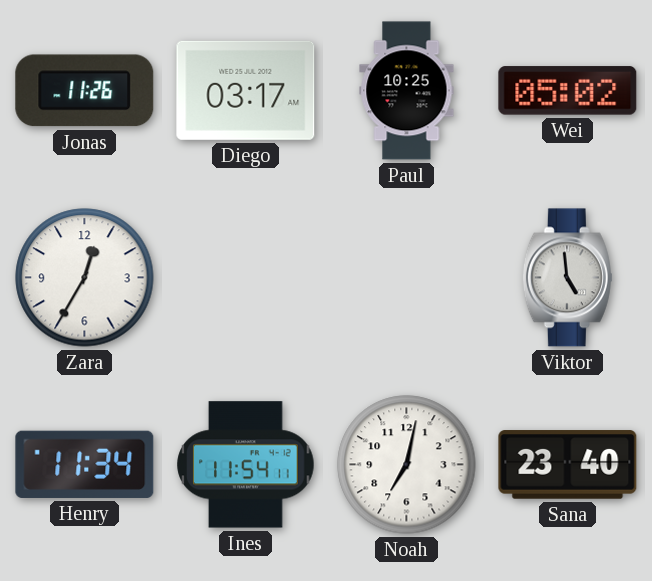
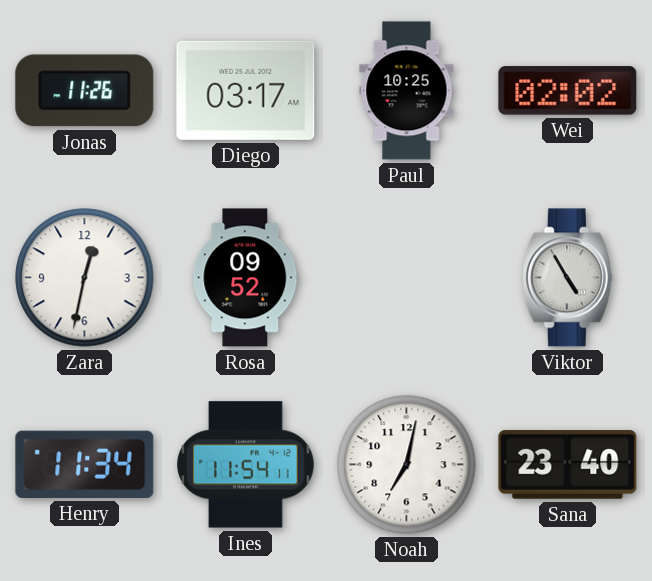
Wei: 05:02 -> 02:02
Zara: 12:35 -> 12:32
Rosa: none -> 09:52
Viktor: 4:59 -> 4:55
